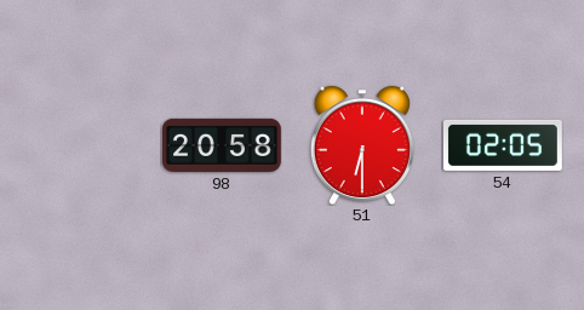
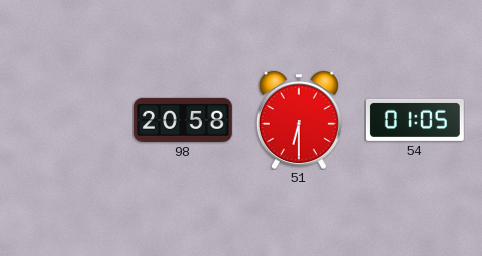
54: 02:05 -> 01:05
